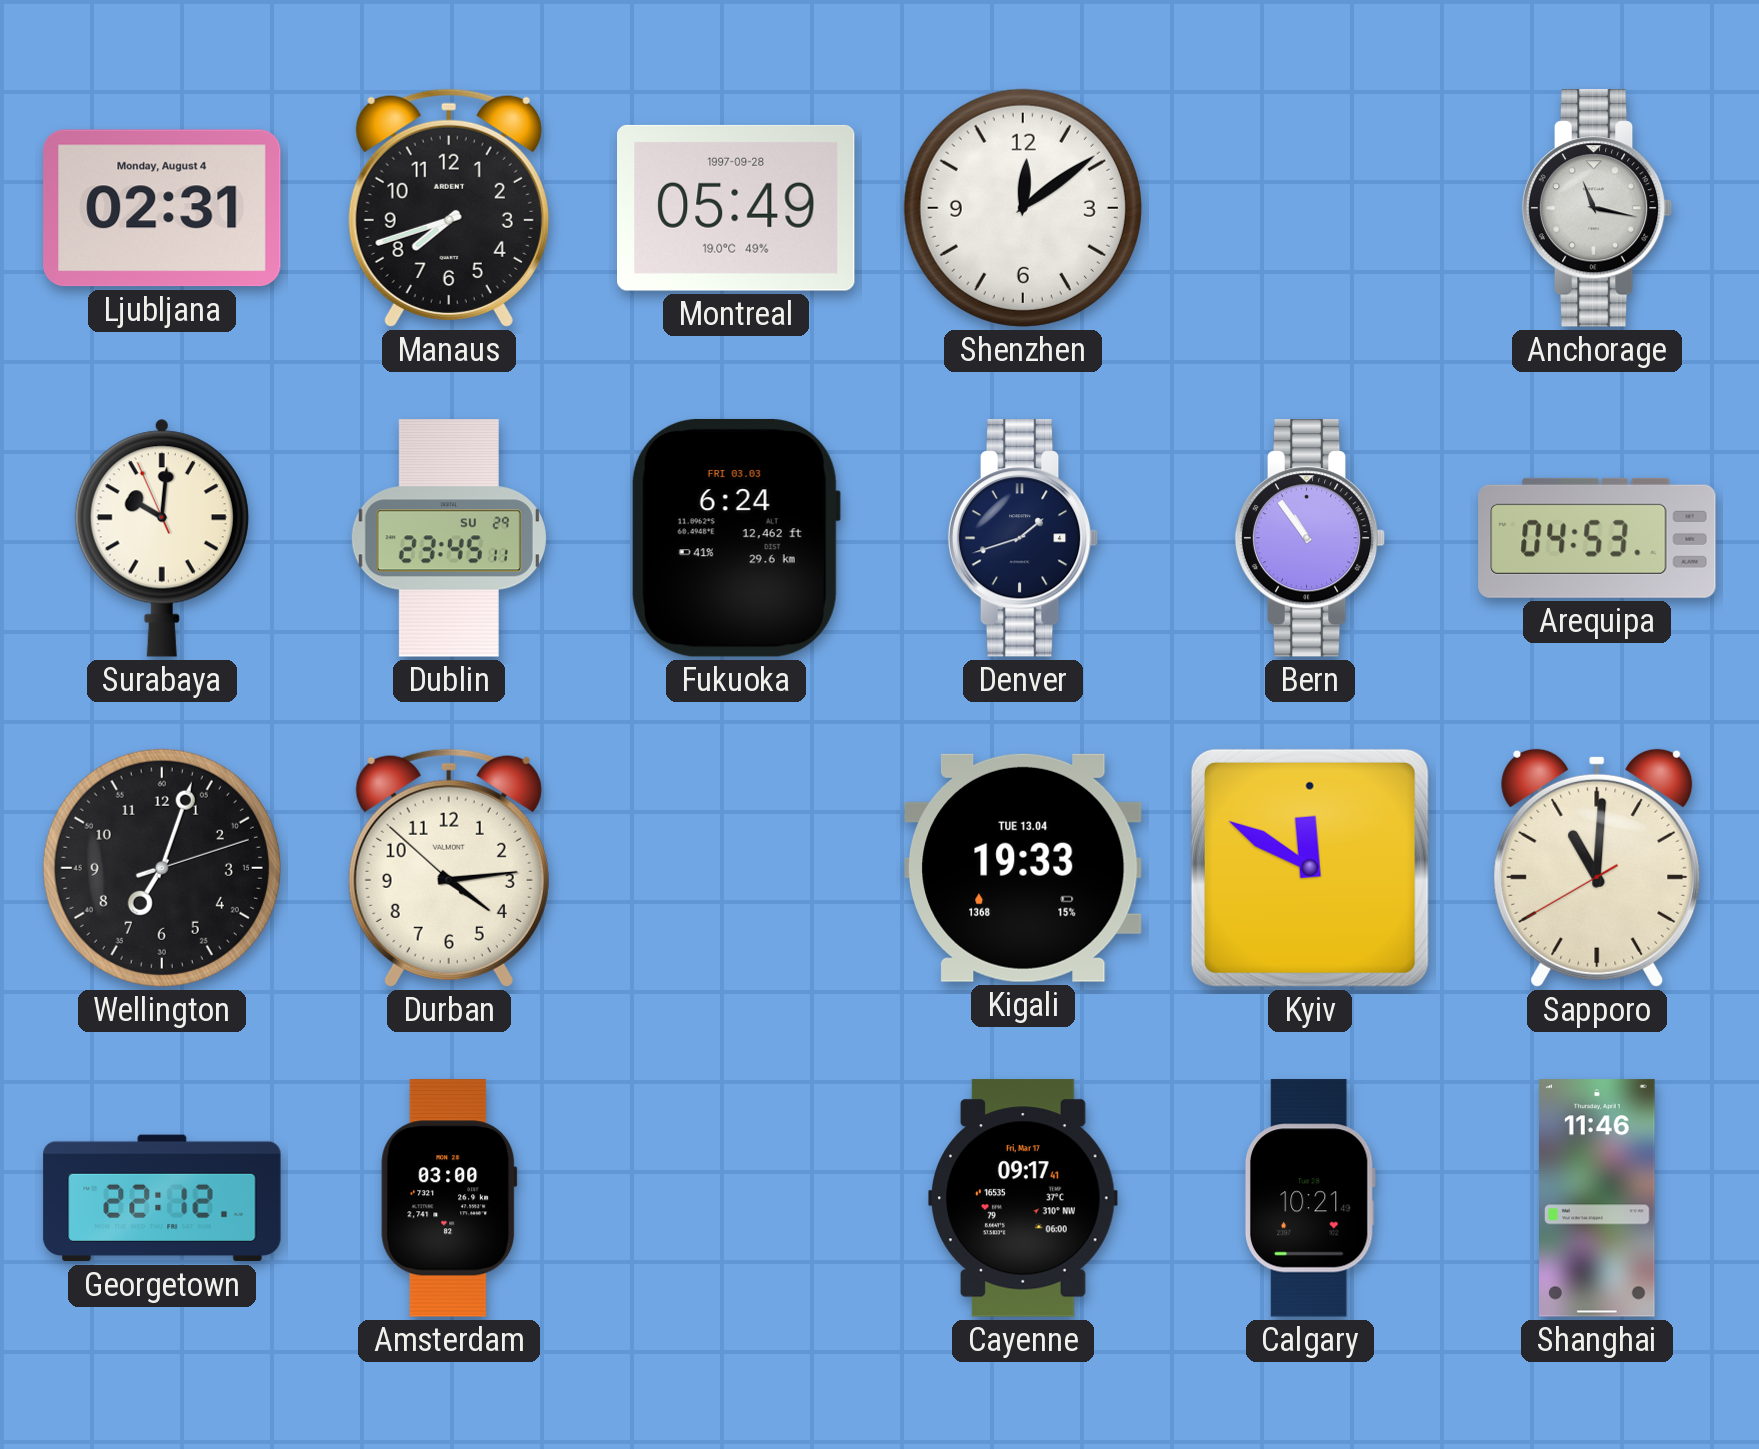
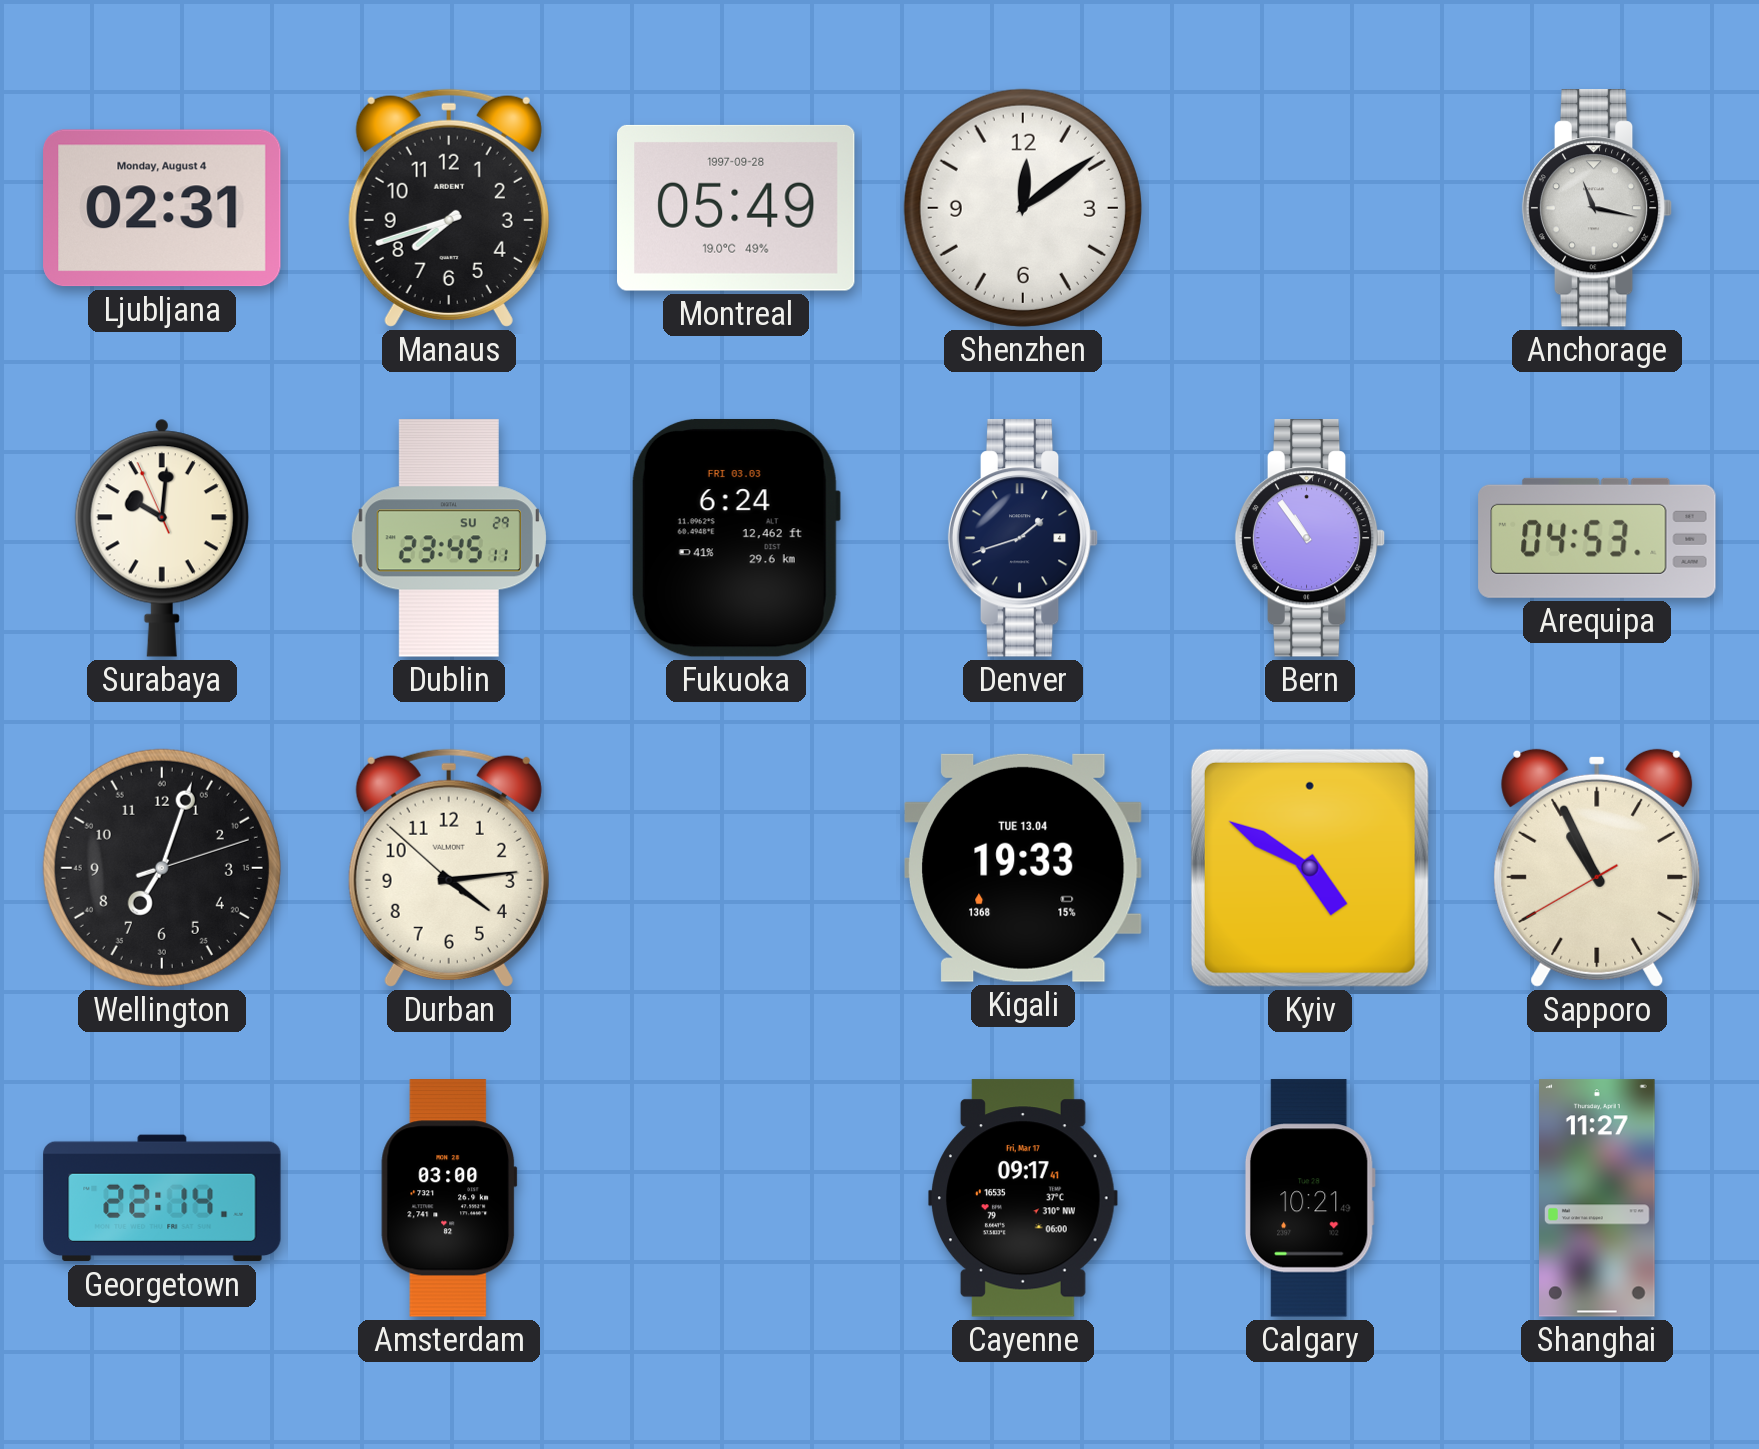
Kyiv: 11:50 -> 4:50
Sapporo: 11:00 -> 10:55
Georgetown: 22:12 -> 22:14
Shanghai: 11:46 -> 11:27
